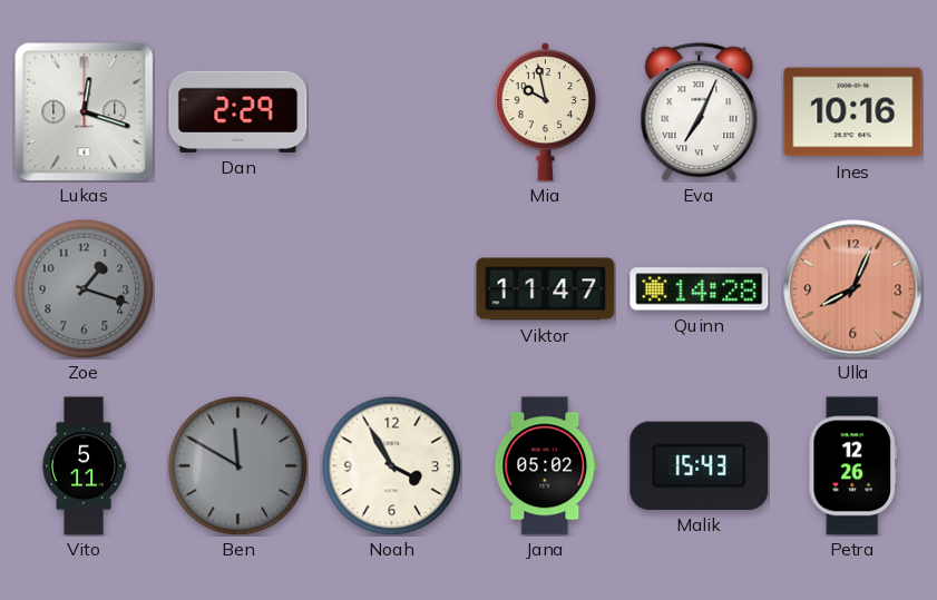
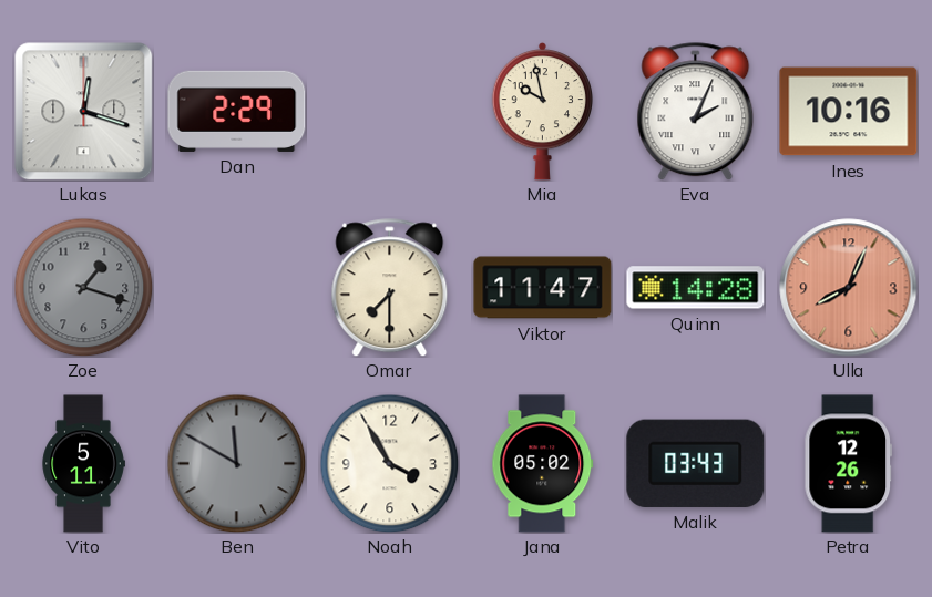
Eva: 7:04 -> 2:04
Omar: none -> 7:30
Malik: 15:43 -> 03:43
